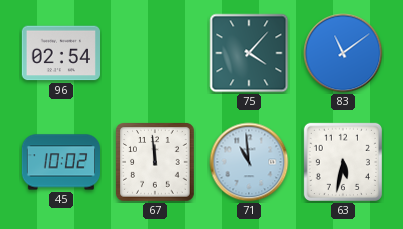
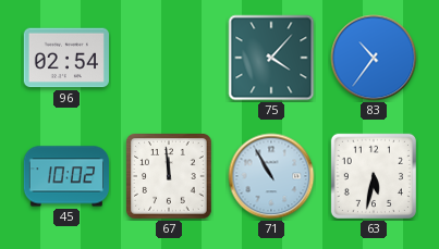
83: 11:09 -> 10:36
71: 10:59 -> 10:55
